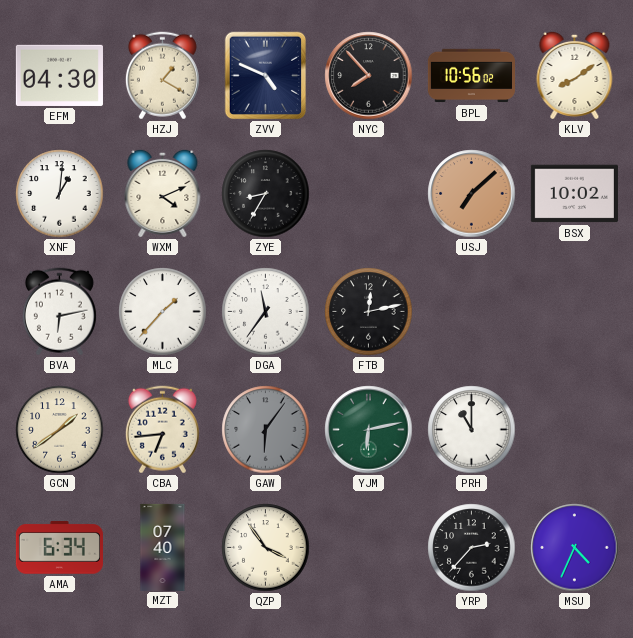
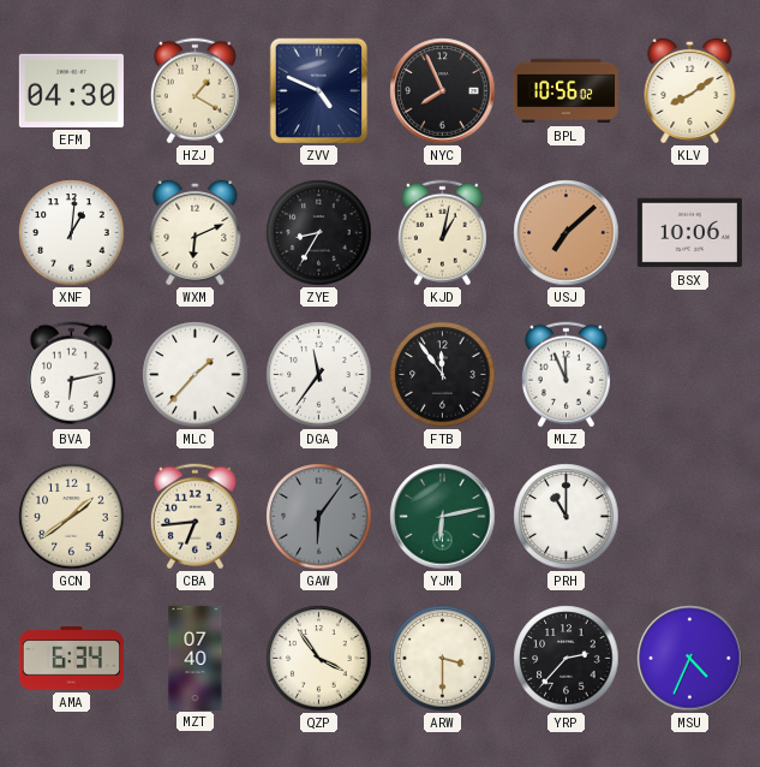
NYC: 7:53 -> 7:56
WXM: 4:11 -> 6:11
KJD: none -> 1:02
BSX: 10:02 -> 10:06
FTB: 12:13 -> 11:54
MLZ: none -> 11:56
ARW: none -> 3:30
